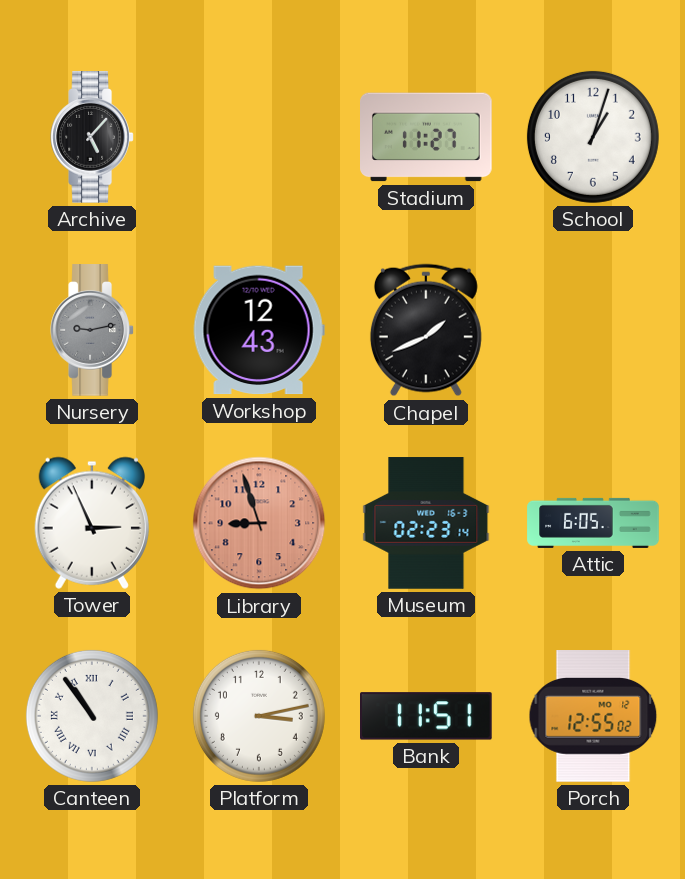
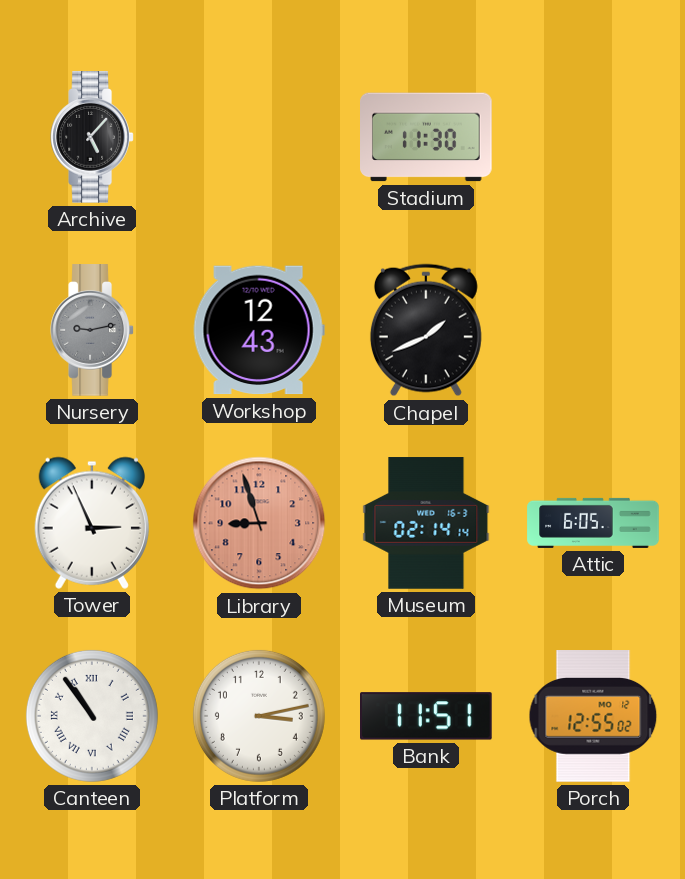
Stadium: 11:27 -> 11:30
School: 1:03 -> none
Museum: 02:23 -> 02:14
